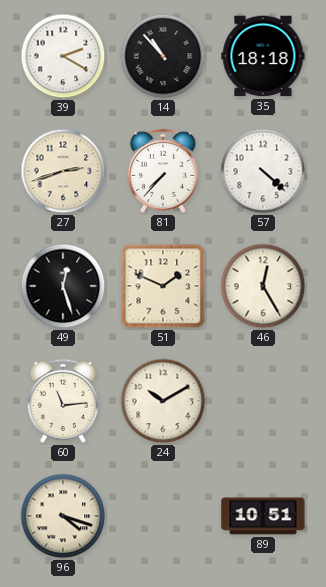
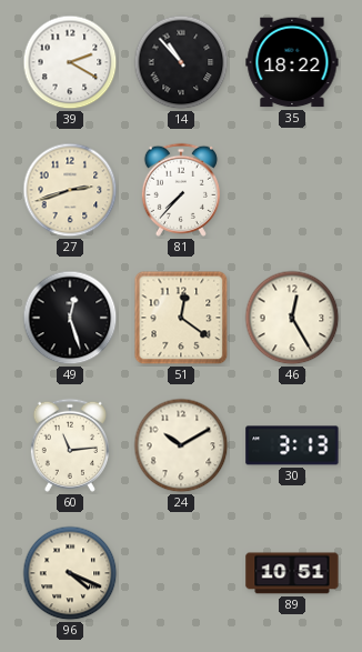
35: 18:18 -> 18:22
57: 4:22 -> none
51: 1:49 -> 12:21
30: none -> 3:13
96: 4:18 -> 4:19
